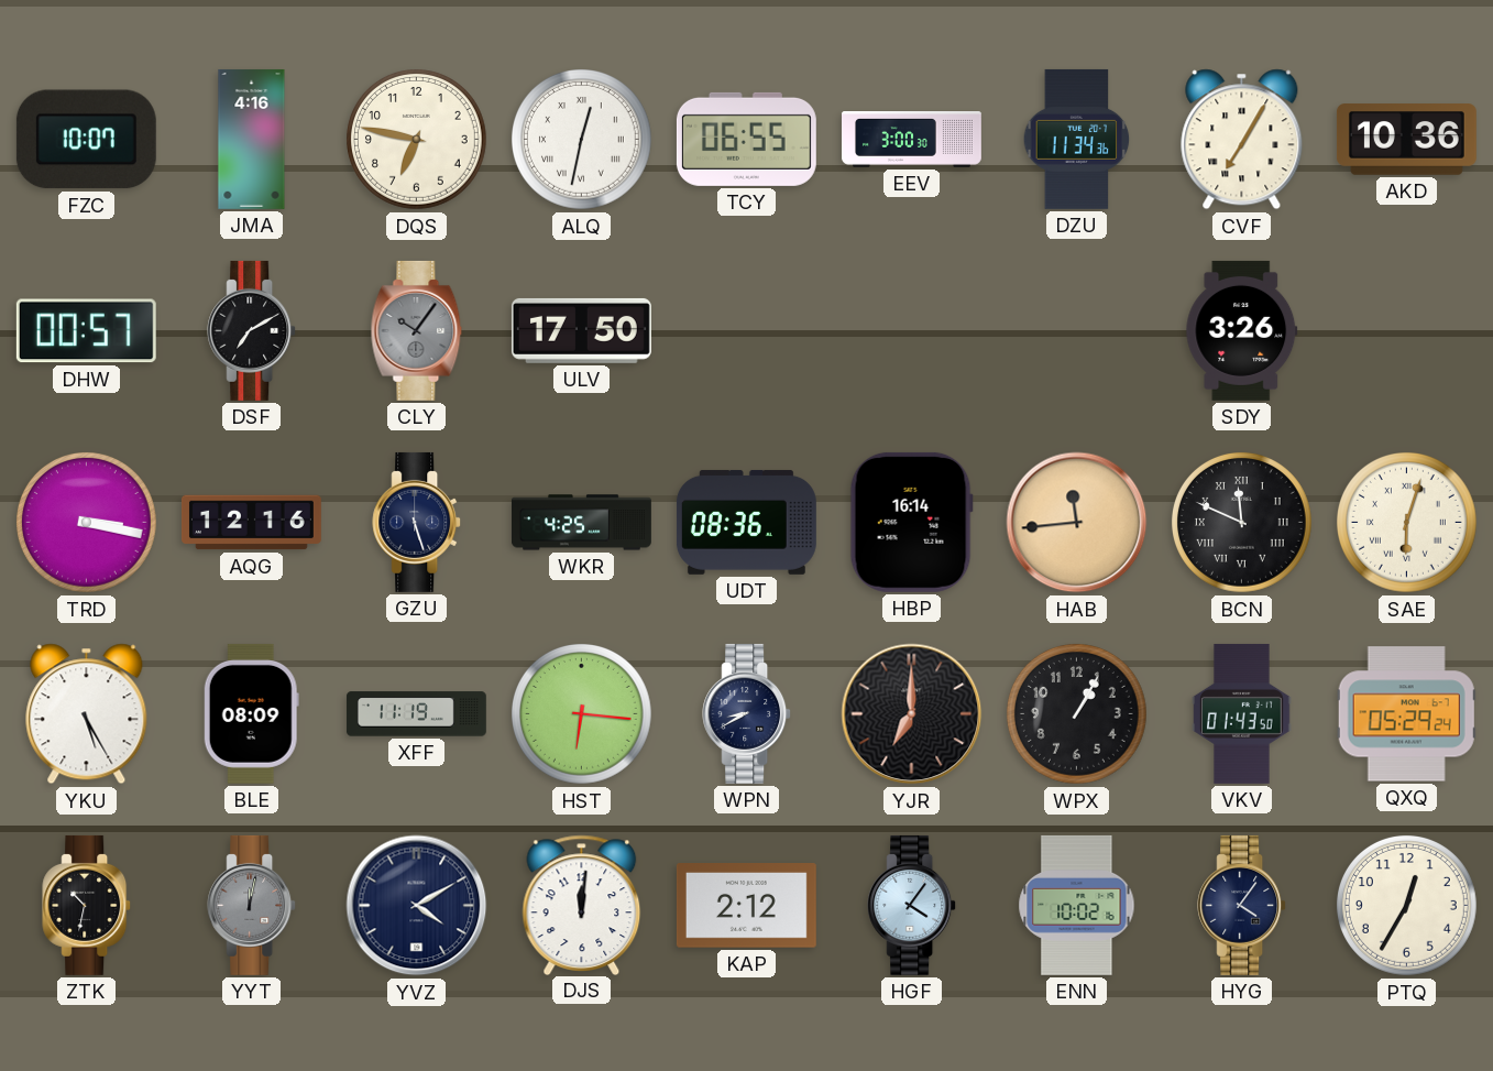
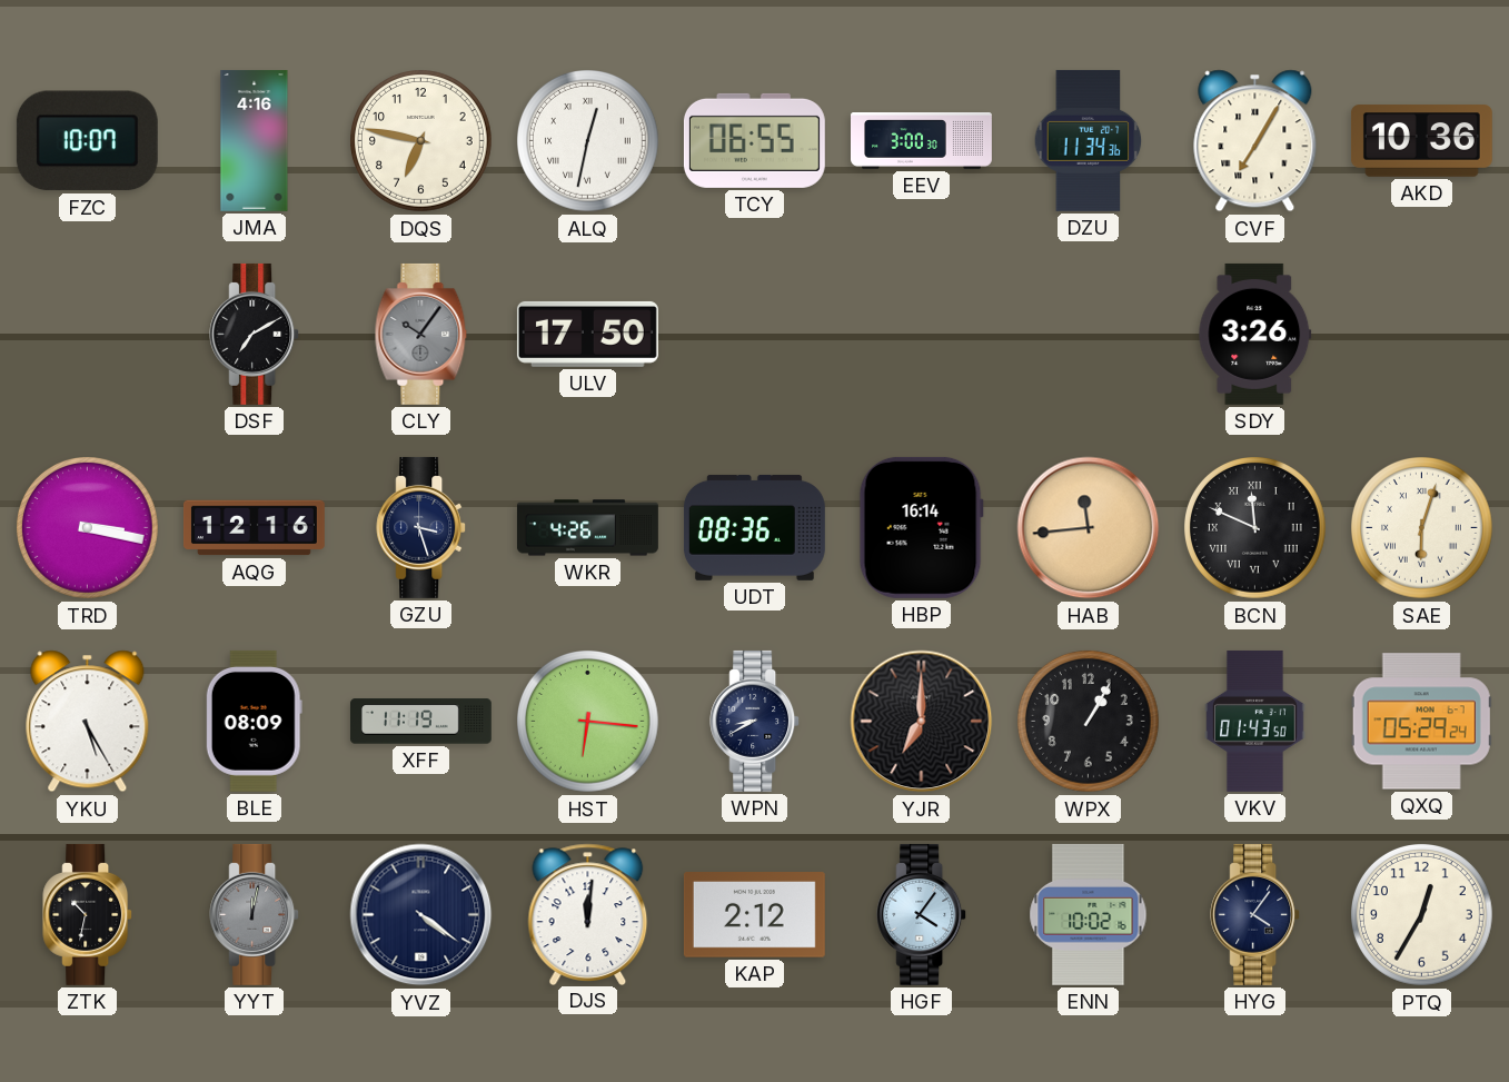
DHW: 00:57 -> none
GZU: 5:27 -> 3:27
WKR: 4:25 -> 4:26
YVZ: 4:10 -> 4:21
